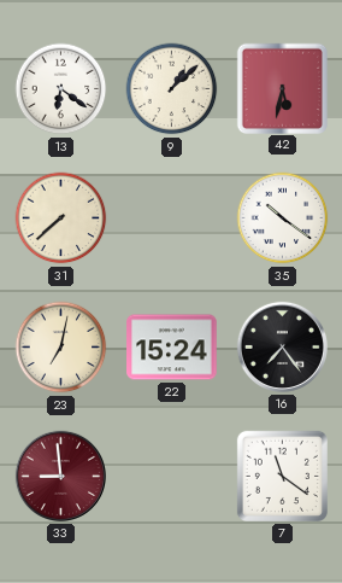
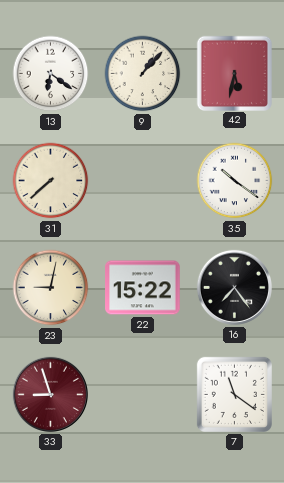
9: 1:08 -> 1:07
23: 7:02 -> 9:02
22: 15:24 -> 15:22
33: 8:59 -> 8:57
